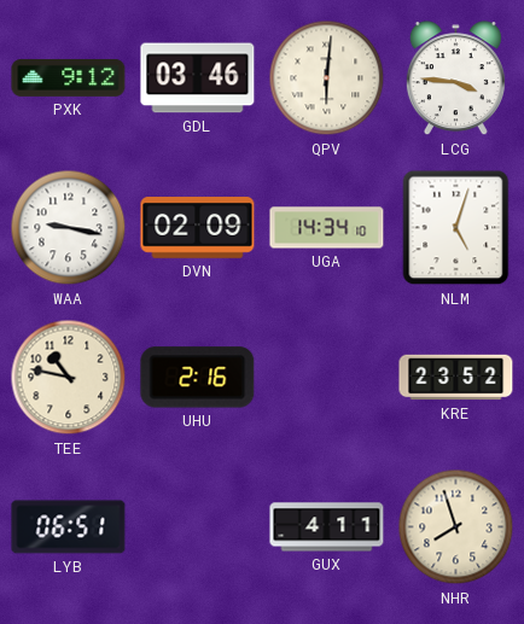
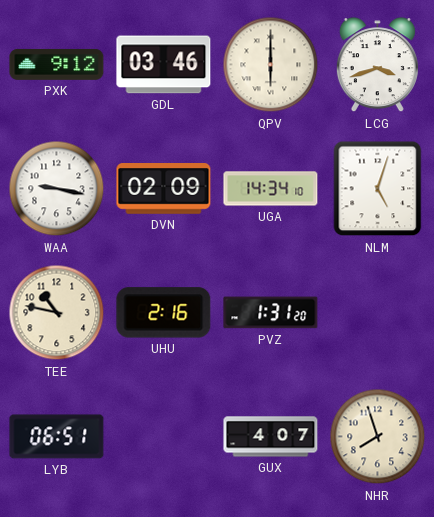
QPV: 6:01 -> 6:00
LCG: 3:46 -> 3:42
PVZ: none -> 1:31
KRE: 23:52 -> none
GUX: 4:11 -> 4:07
